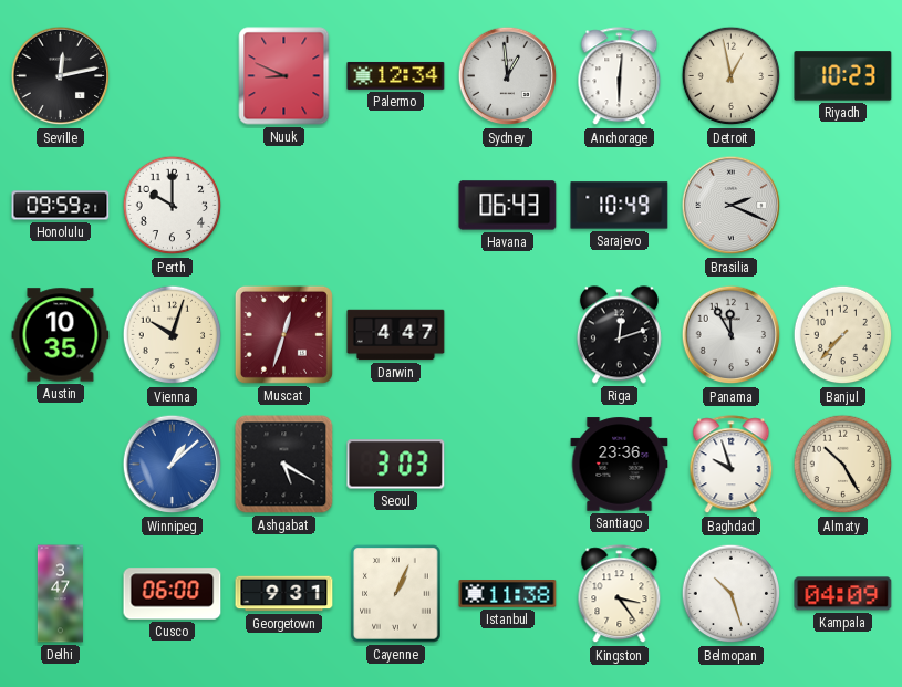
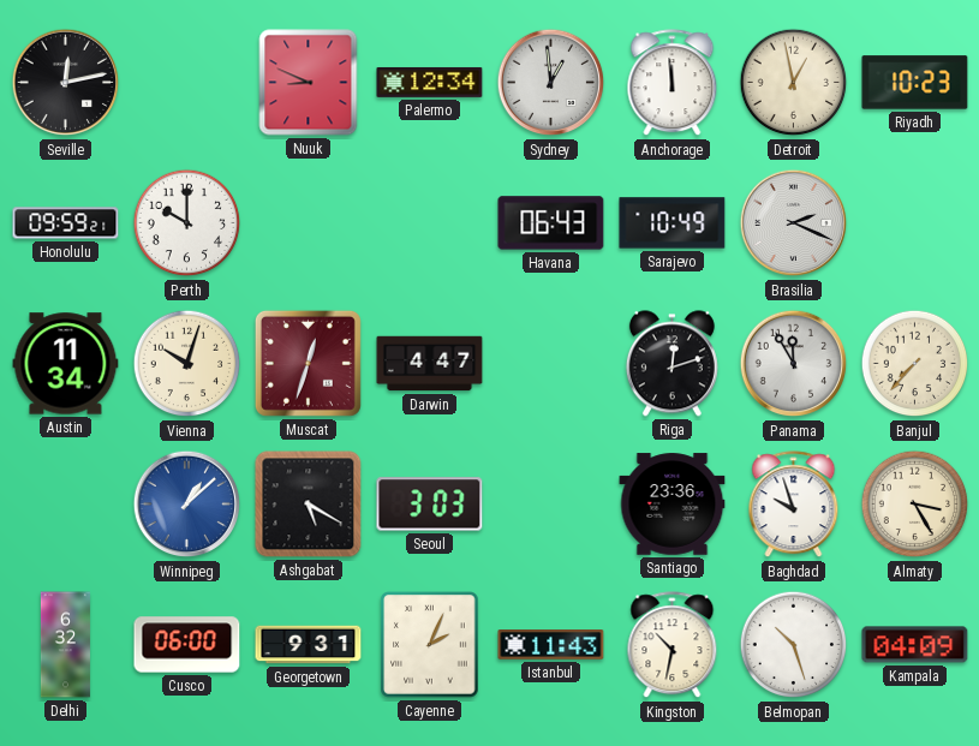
Anchorage: 6:01 -> 11:59
Austin: 10:35 -> 11:34
Almaty: 10:25 -> 3:25
Delhi: 3:47 -> 6:32
Cayenne: 1:04 -> 2:04
Istanbul: 11:38 -> 11:43
Kingston: 3:24 -> 10:32
